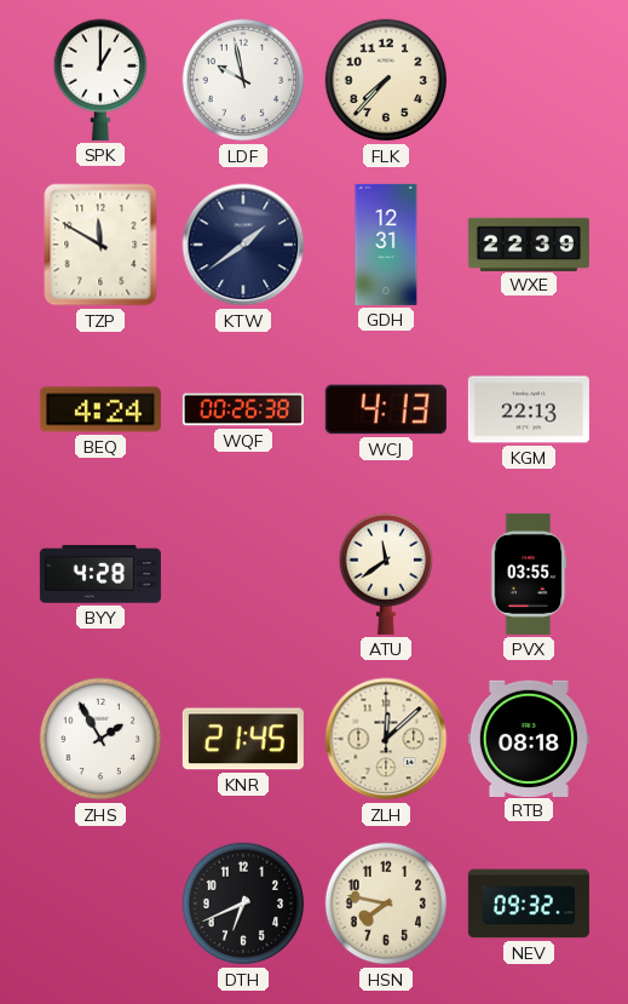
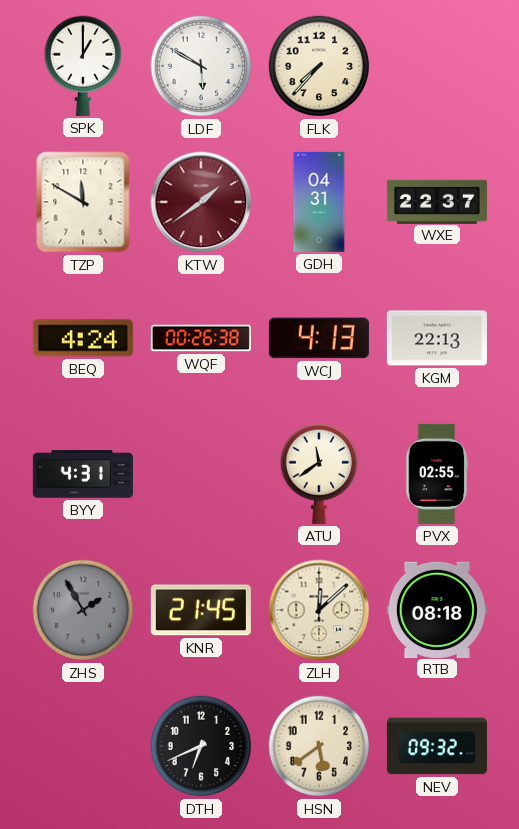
LDF: 9:58 -> 5:50
KTW dial: navy -> burgundy
GDH: 12:31 -> 04:31
WXE: 22:39 -> 22:37
BYY: 4:28 -> 4:31
PVX: 03:55 -> 02:55
ZHS dial: white -> grey
HSN: 7:47 -> 5:39
